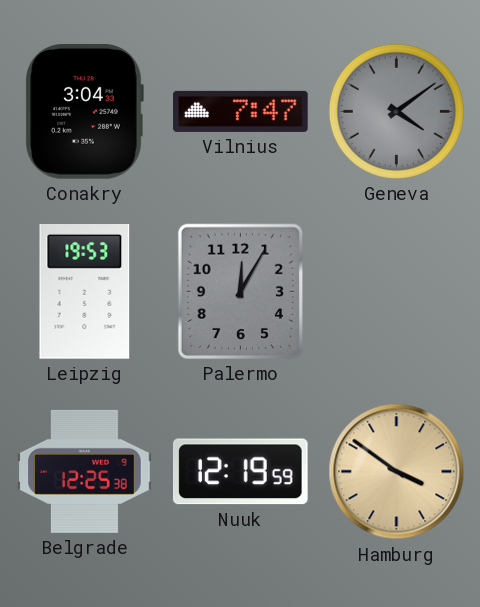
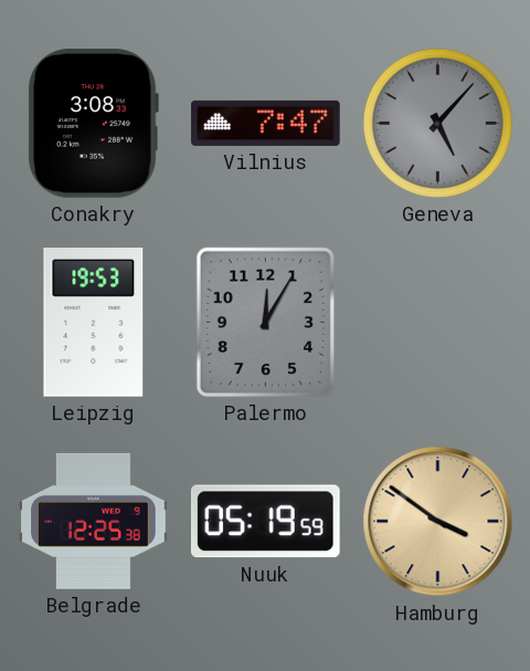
Conakry: 3:04 -> 3:08
Geneva: 4:09 -> 5:07
Nuuk: 12:19 -> 05:19
